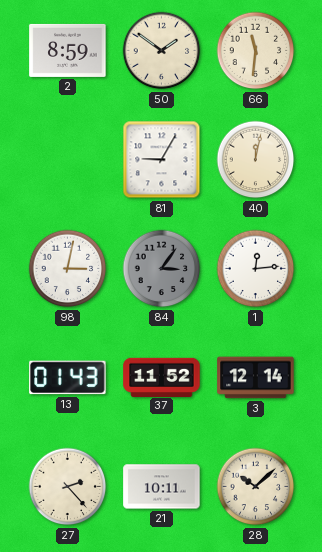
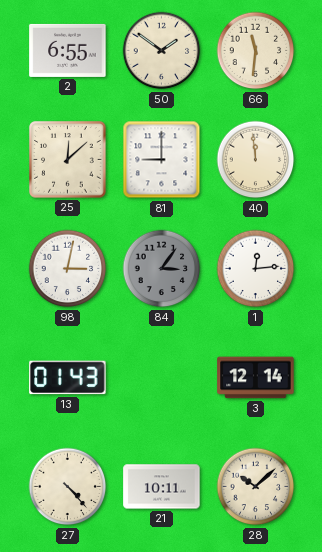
2: 8:59 -> 6:55
25: none -> 12:08
81: 9:05 -> 9:00
40: 12:02 -> 11:59
37: 11:52 -> none
27: 2:23 -> 4:23
